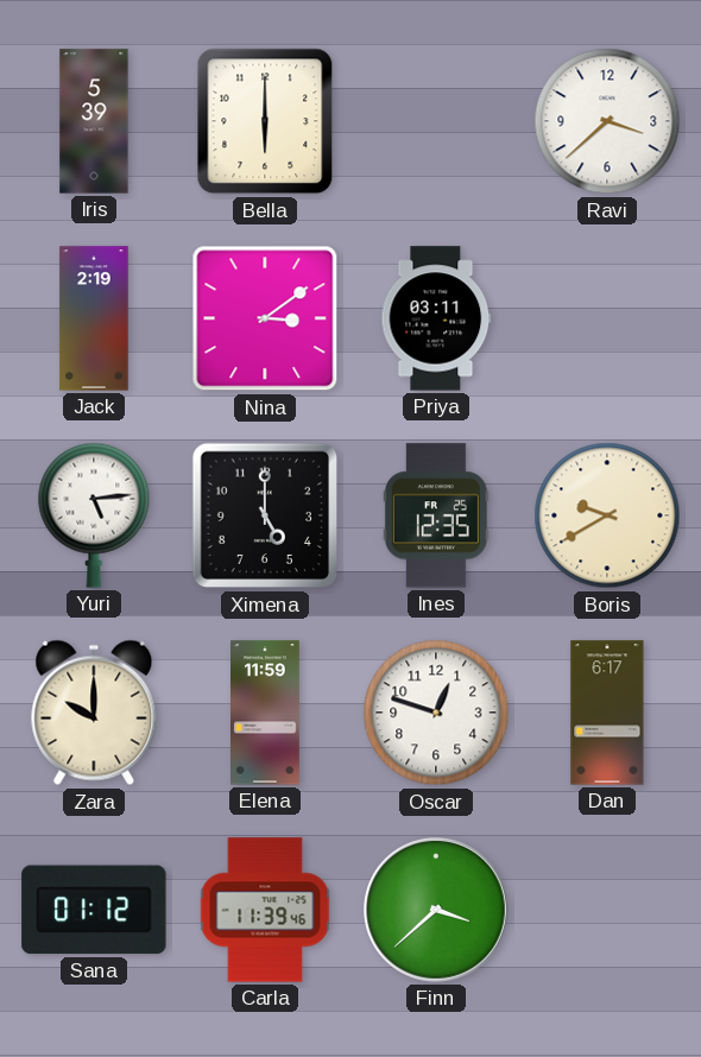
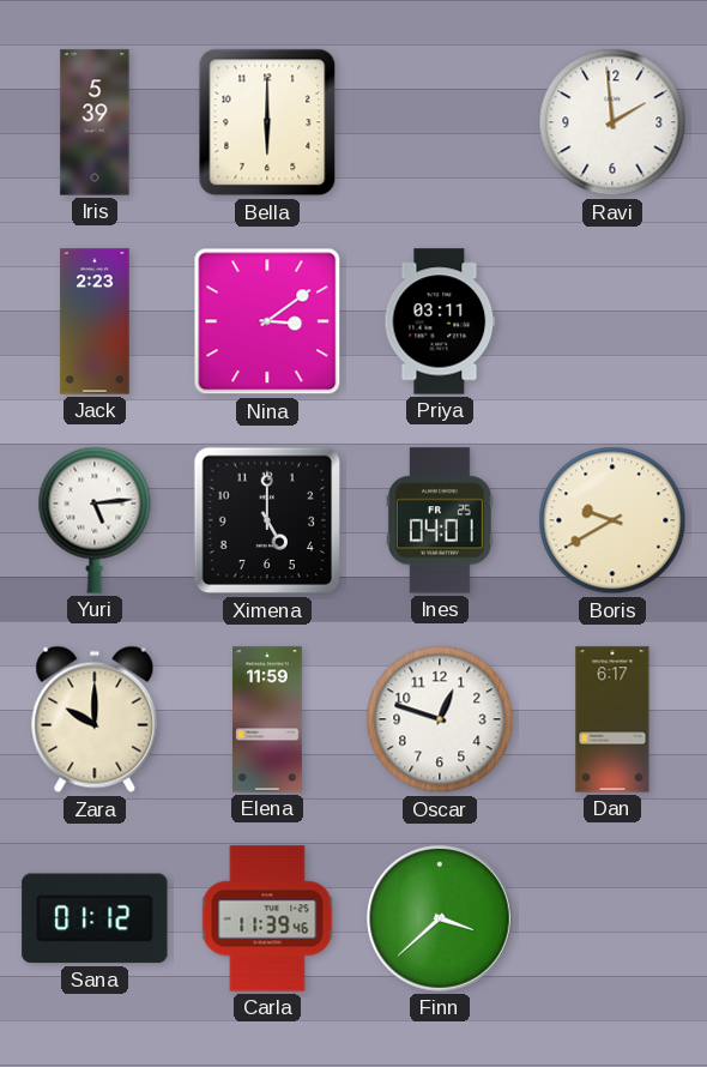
Ravi: 3:38 -> 1:59
Jack: 2:19 -> 2:23
Ines: 12:35 -> 04:01
